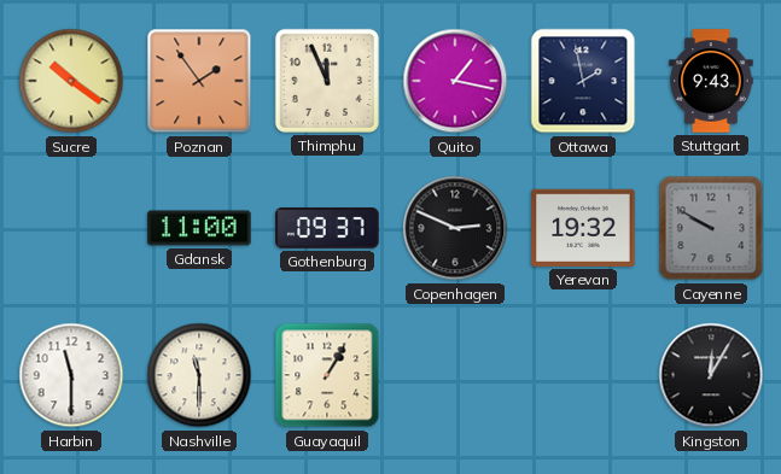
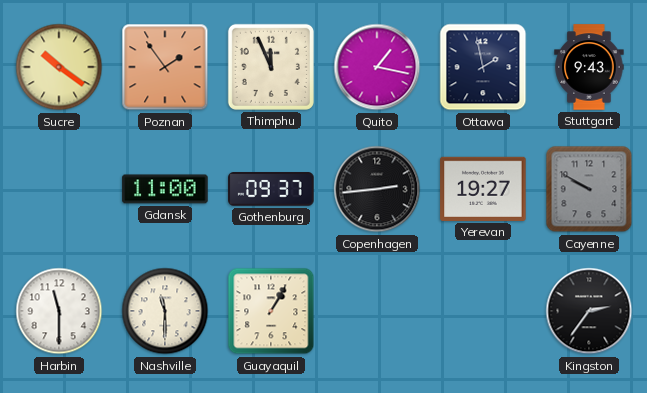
Copenhagen: 2:49 -> 2:44
Yerevan: 19:32 -> 19:27
Kingston: 12:05 -> 2:36
